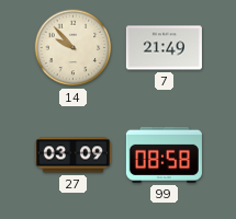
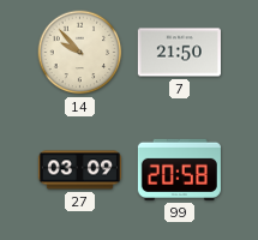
7: 21:49 -> 21:50
99: 08:58 -> 20:58
